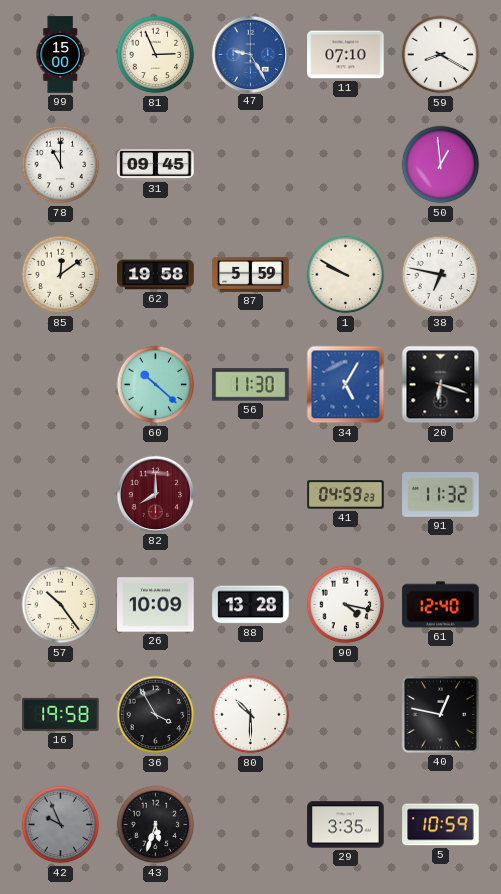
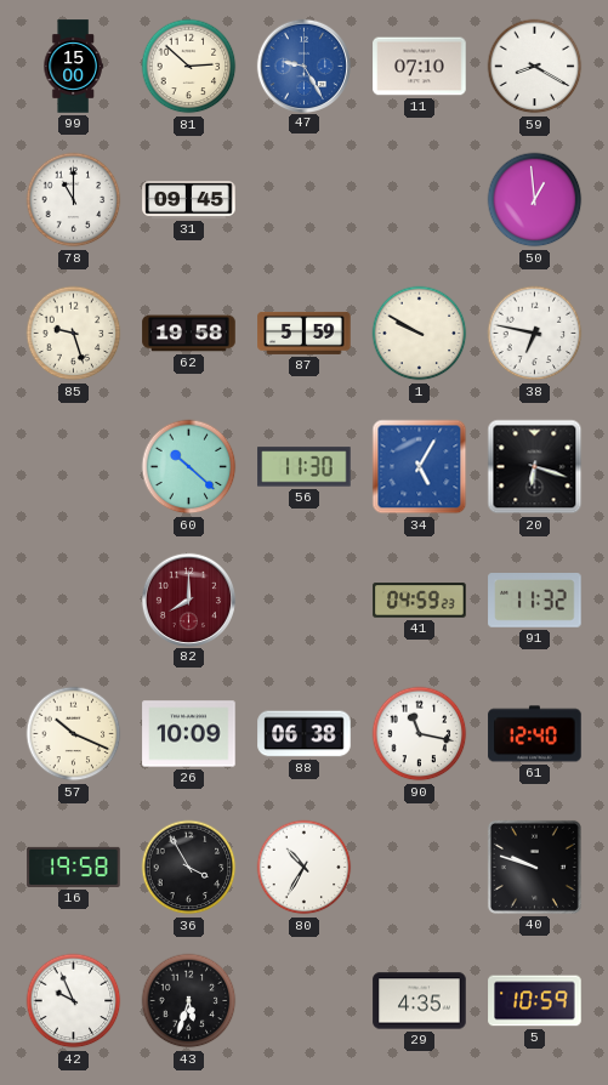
81: 2:56 -> 2:52
85: 12:09 -> 9:27
57: 10:24 -> 10:19
88: 13:28 -> 06:38
90: 4:17 -> 11:17
80: 10:30 -> 10:35
40: 12:47 -> 9:48
42 dial: grey -> white
29: 3:35 -> 4:35
